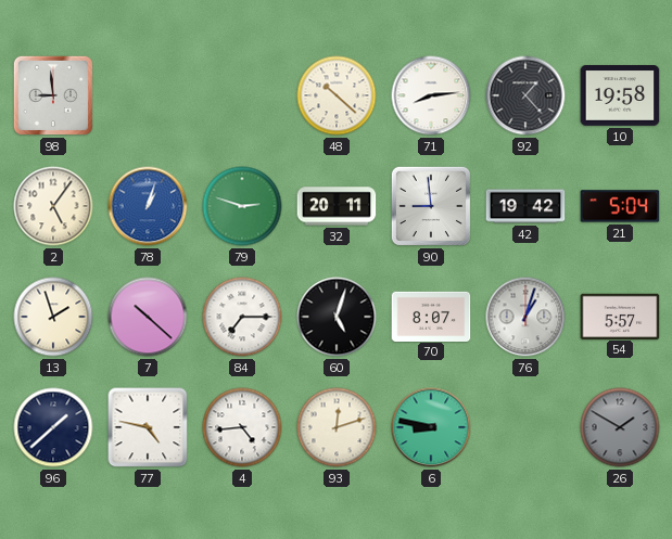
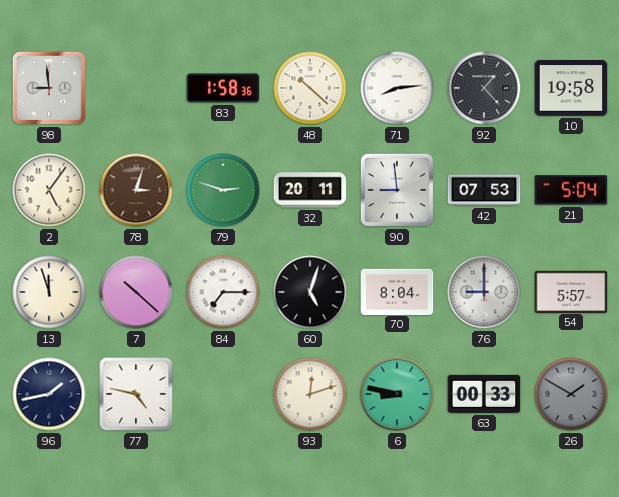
83: none -> 1:58
78: 1:03 -> 3:03
78 dial: blue -> brown
42: 19:42 -> 07:53
13: 1:57 -> 11:57
70: 8:07 -> 8:04
76: 1:03 -> 9:00
96: 1:38 -> 1:43
4: 4:44 -> none
63: none -> 00:33
